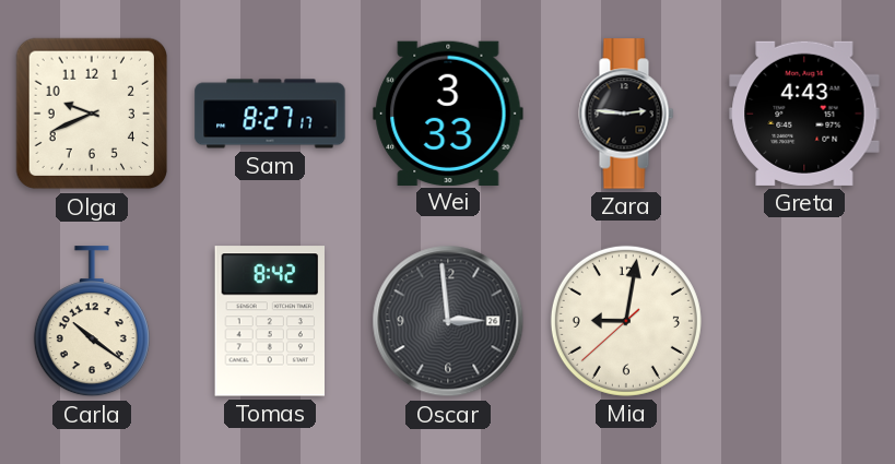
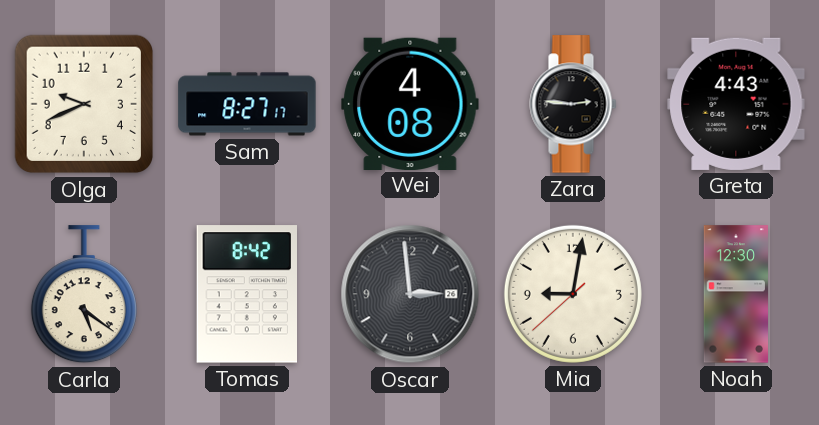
Wei: 3:33 -> 4:08
Carla: 10:21 -> 5:21
Noah: none -> 12:30
